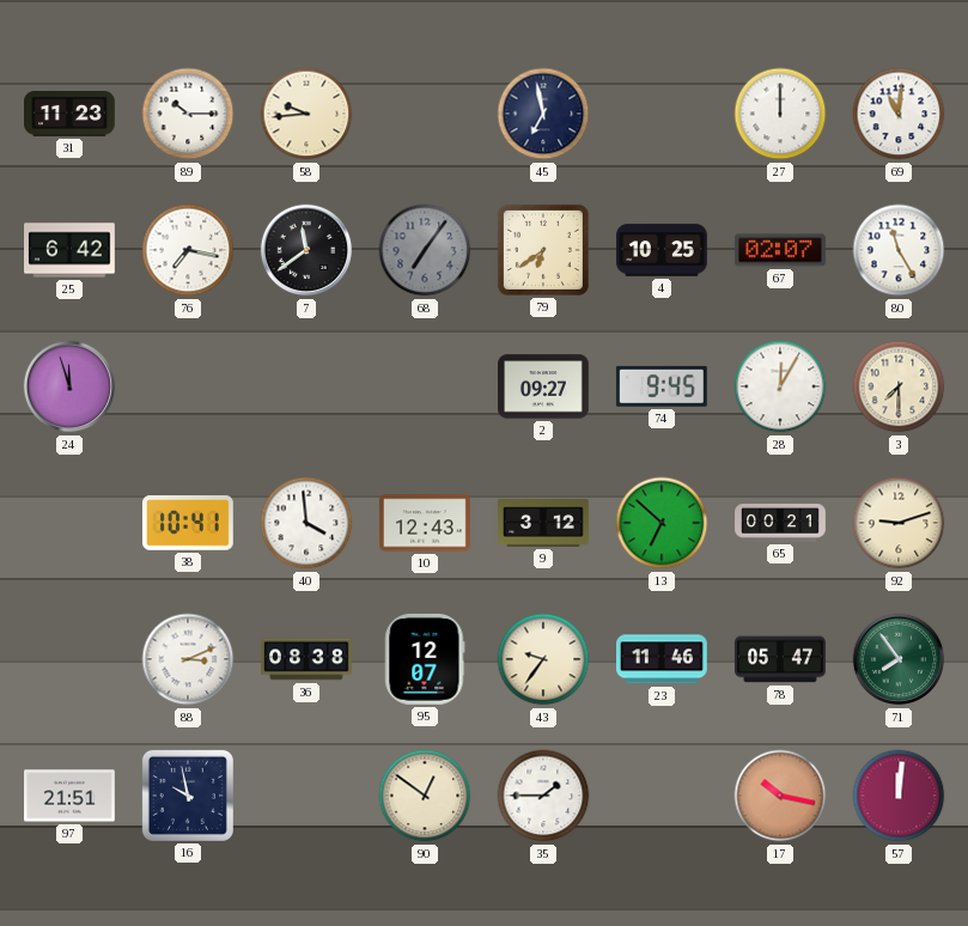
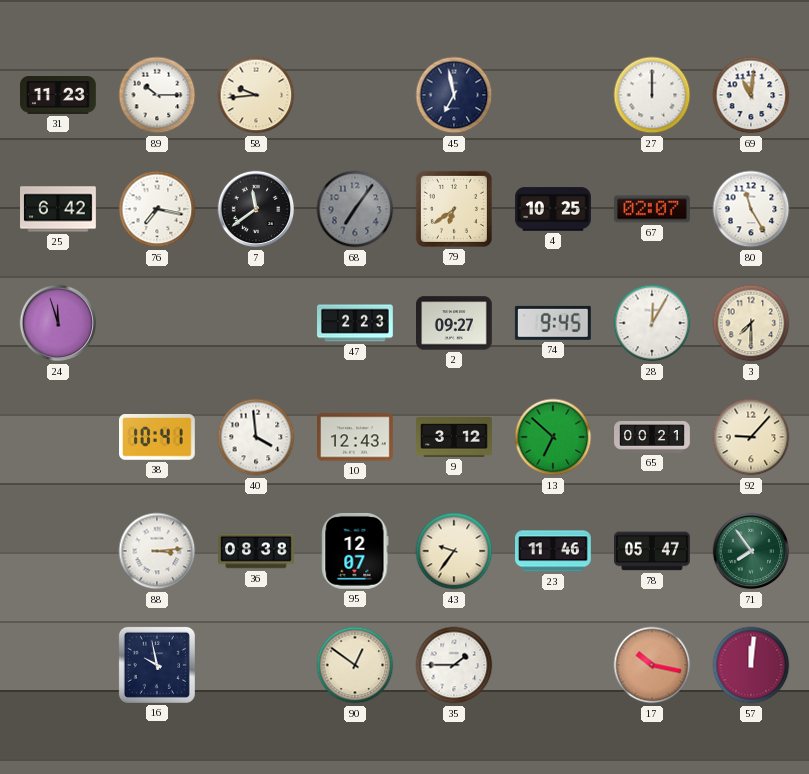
47: none -> 2:23
92: 9:12 -> 9:07
88: 3:11 -> 3:14
97: 21:51 -> none
